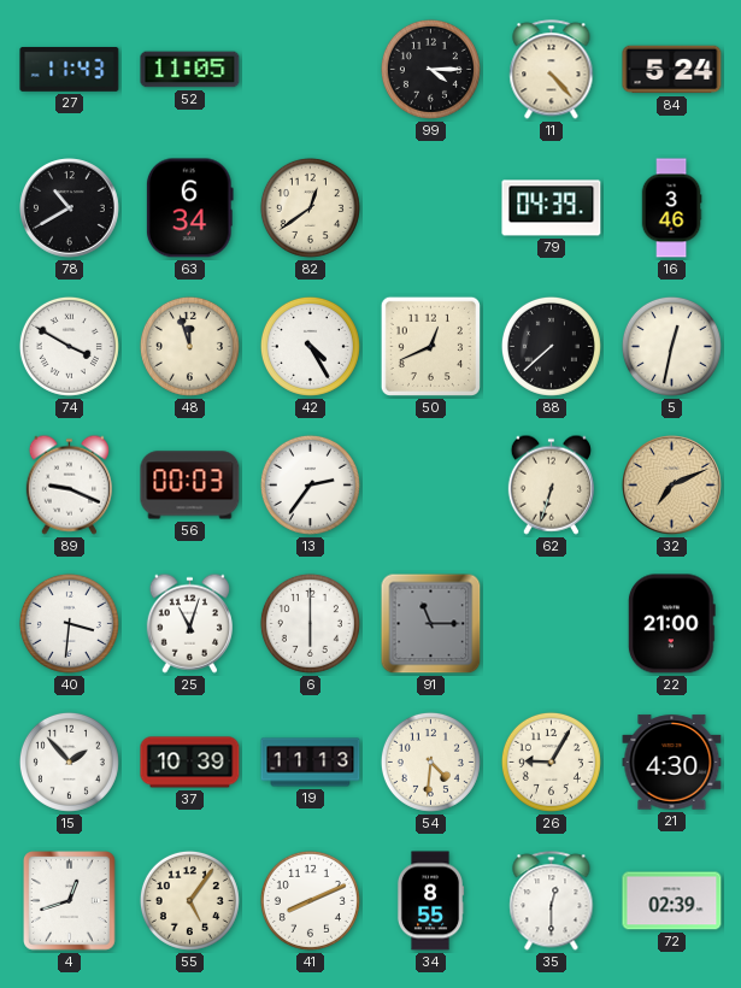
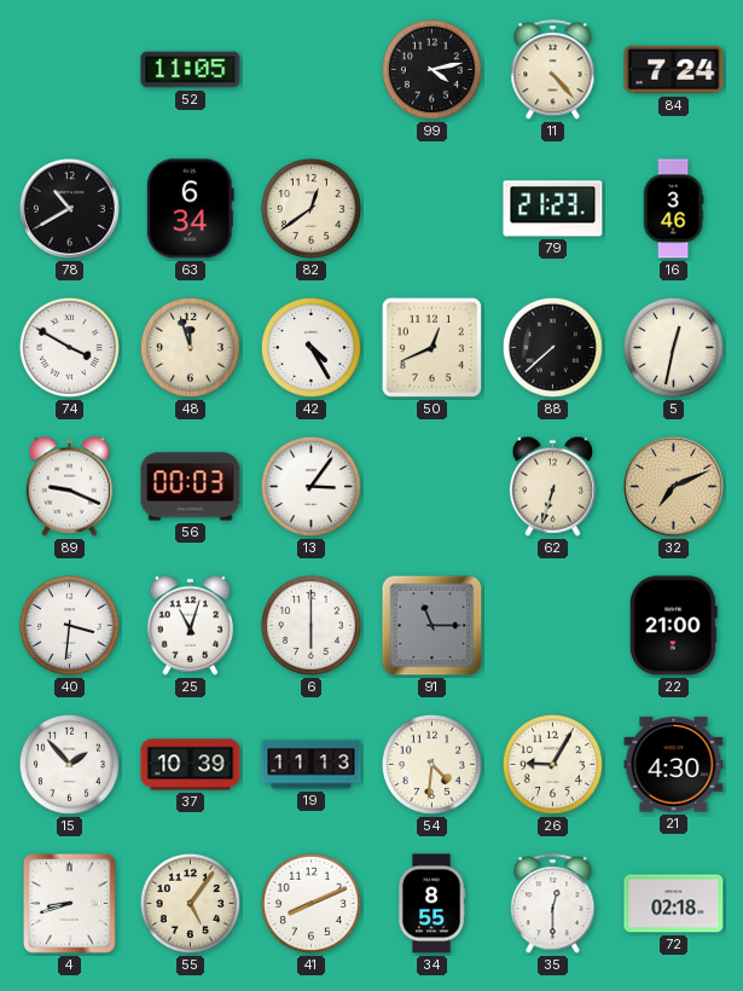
27: 11:43 -> none
99: 4:15 -> 4:13
84: 5:24 -> 7:24
79: 04:39 -> 21:23
13: 2:36 -> 3:06
4: 12:42 -> 8:42
72: 02:39 -> 02:18
